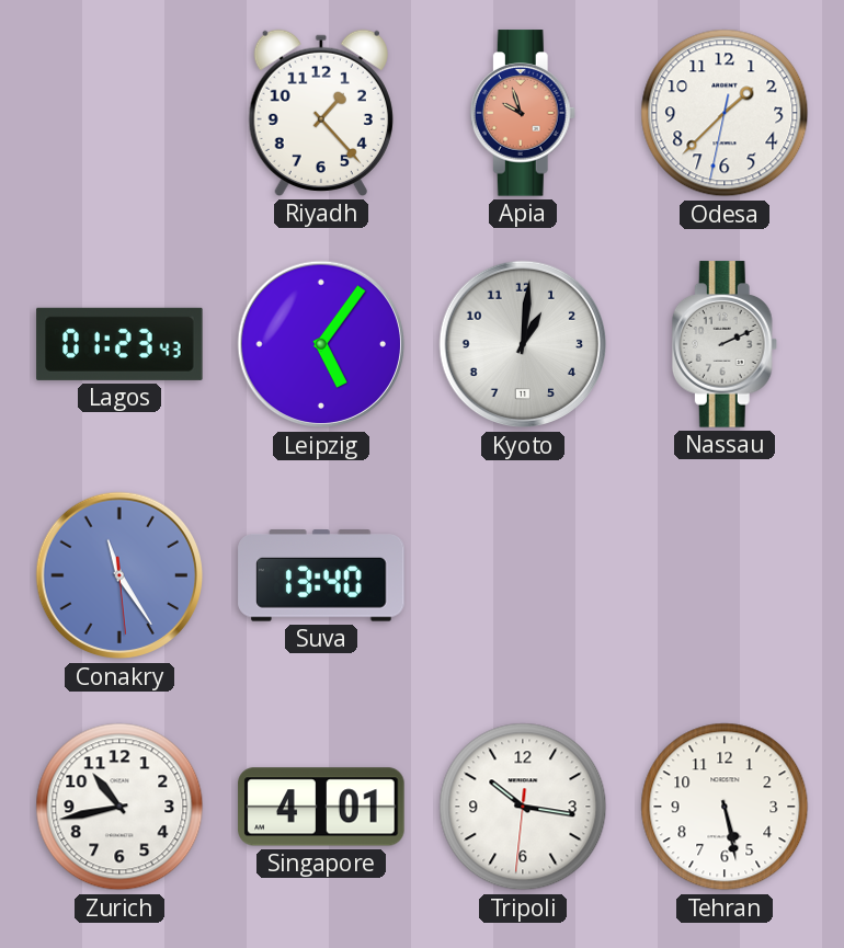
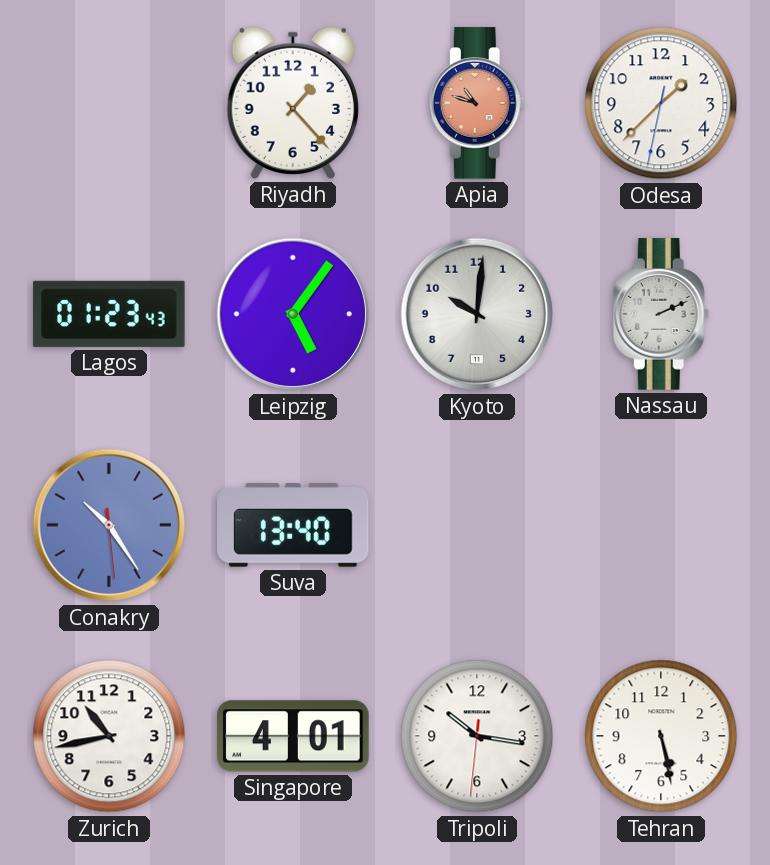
Apia: 9:57 -> 10:48
Kyoto: 1:01 -> 10:01
Conakry: 11:24 -> 10:24
